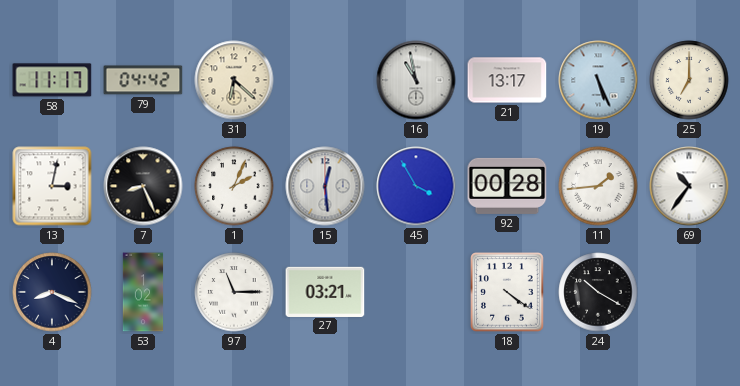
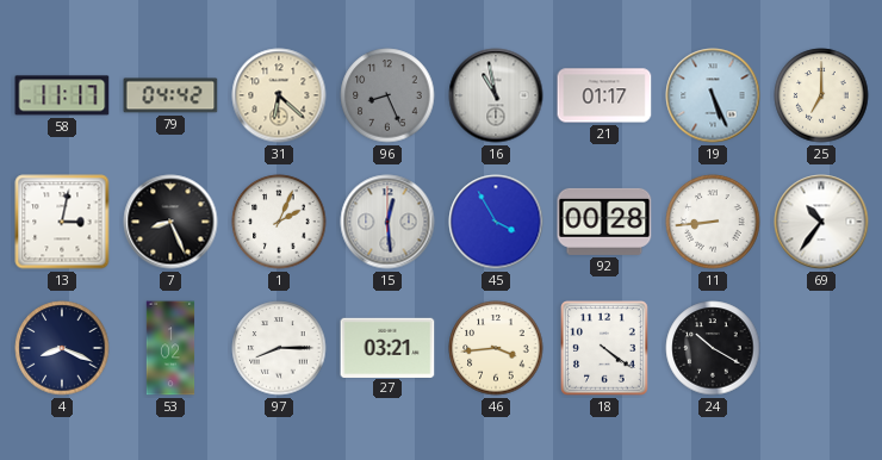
96: none -> 8:26
21: 13:17 -> 01:17
11: 1:44 -> 8:44
97: 11:15 -> 8:15
46: none -> 3:44
